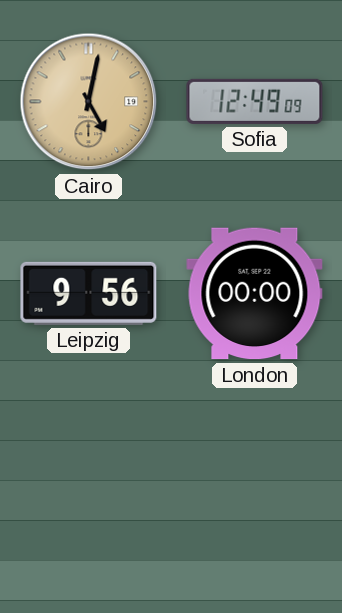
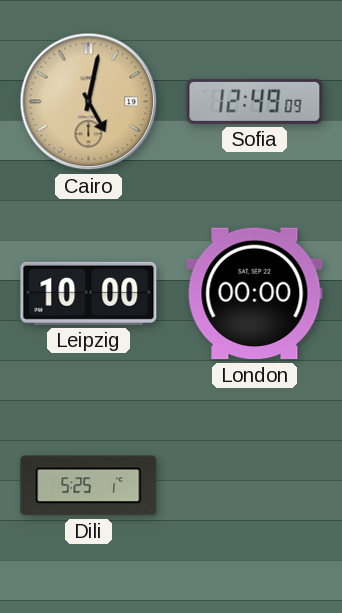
Leipzig: 9:56 -> 10:00
Dili: none -> 5:25
